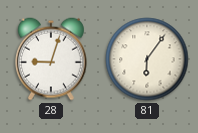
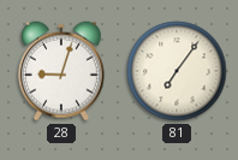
81: 6:06 -> 7:06
